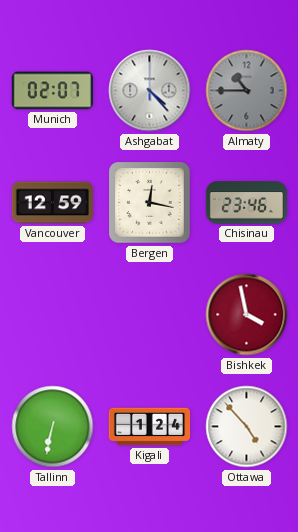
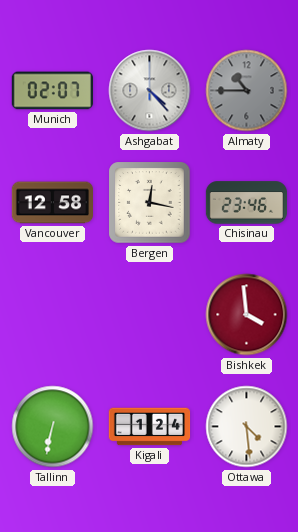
Vancouver: 12:59 -> 12:58
Bishkek: 3:58 -> 3:59
Ottawa: 4:53 -> 4:29
